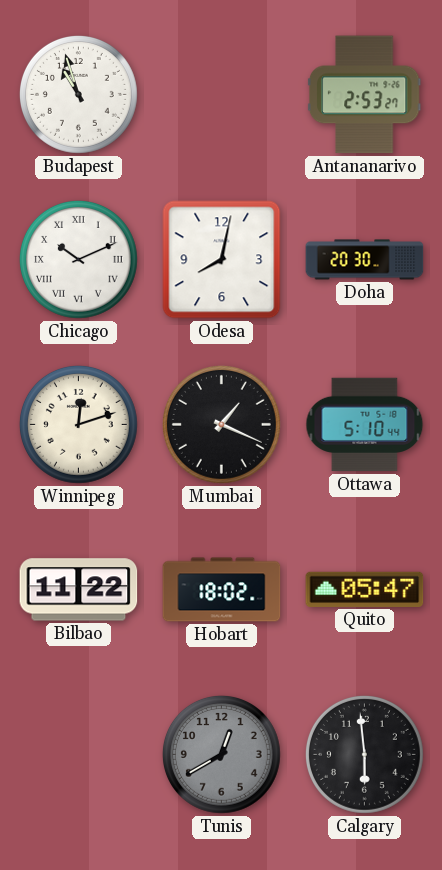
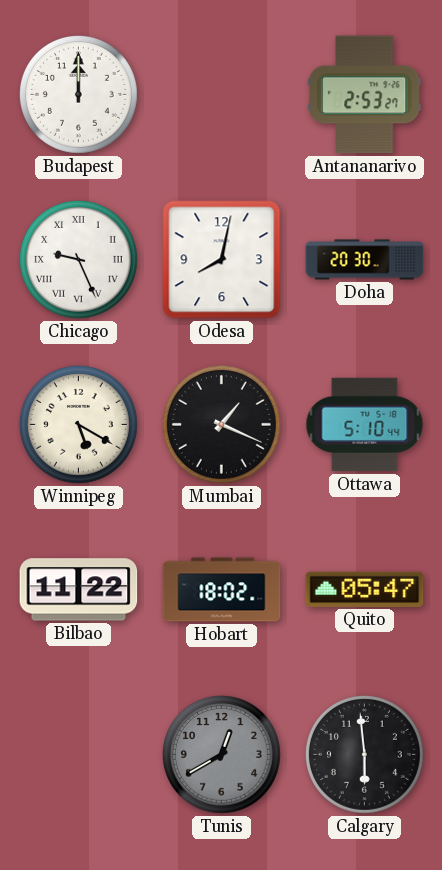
Budapest: 10:57 -> 12:00
Chicago: 10:11 -> 9:26
Winnipeg: 12:12 -> 5:20
